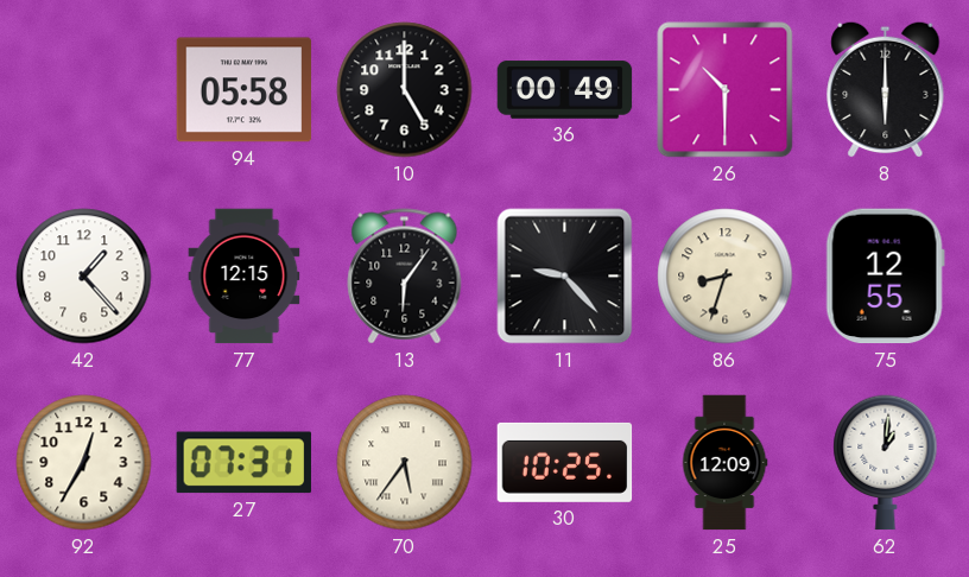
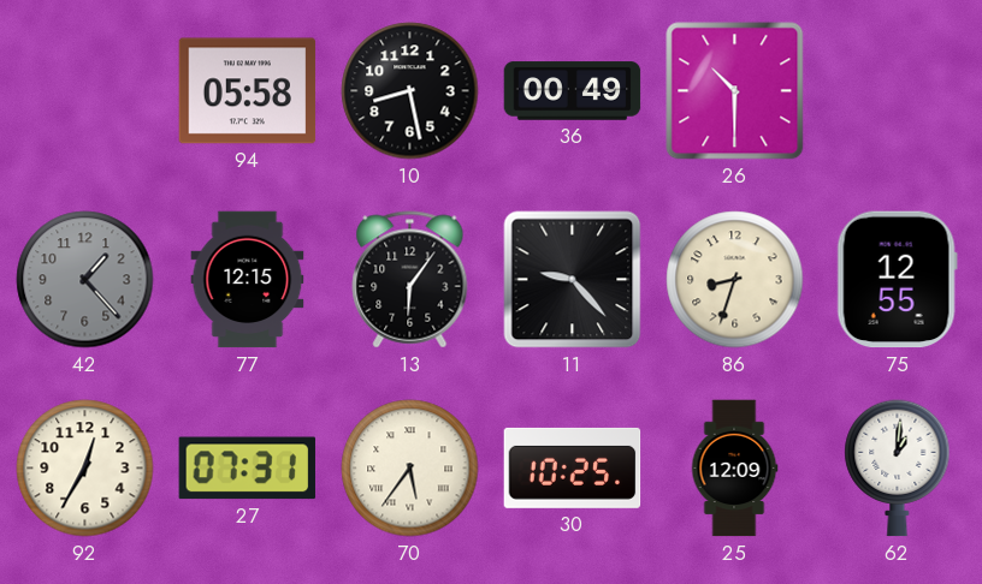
10: 5:00 -> 8:28
8: 6:00 -> none
42 dial: white -> grey
